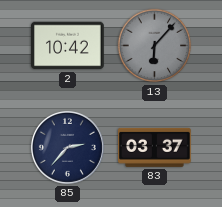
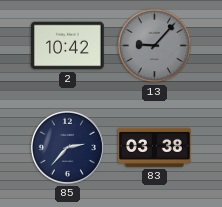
13: 6:07 -> 9:07
83: 03:37 -> 03:38
